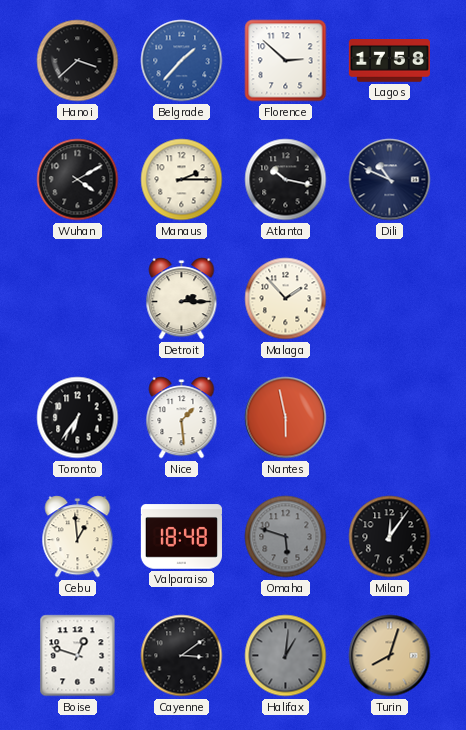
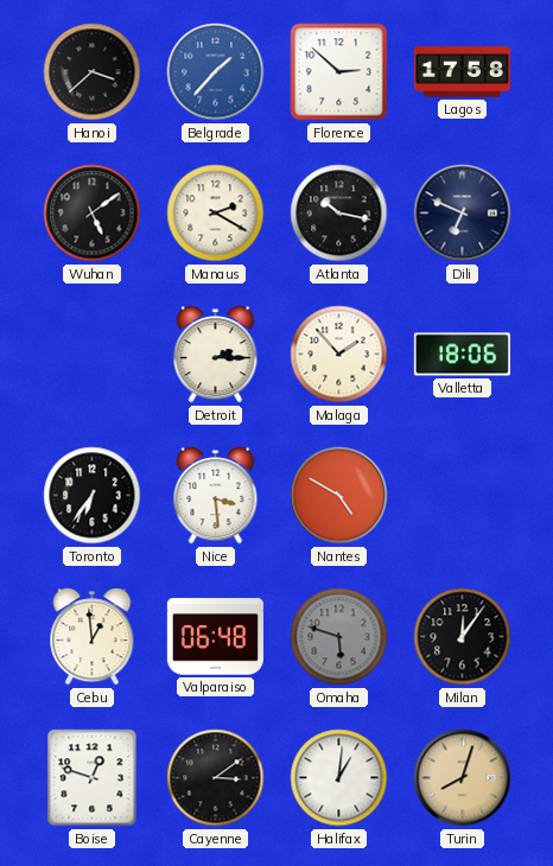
Wuhan: 4:10 -> 5:09
Manaus: 2:15 -> 2:20
Dili: 10:49 -> 6:49
Valletta: none -> 18:06
Nice: 1:29 -> 3:29
Nantes: 5:58 -> 4:50
Valparaiso: 18:48 -> 06:48
Halifax dial: grey -> white
